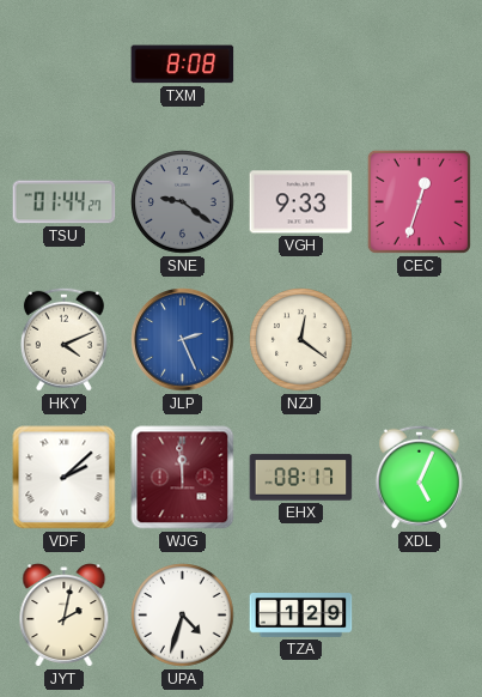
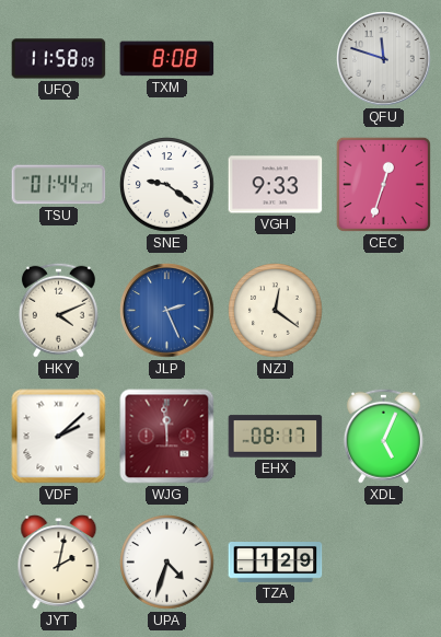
UFQ: none -> 11:58
QFU: none -> 11:48
SNE dial: grey -> white
